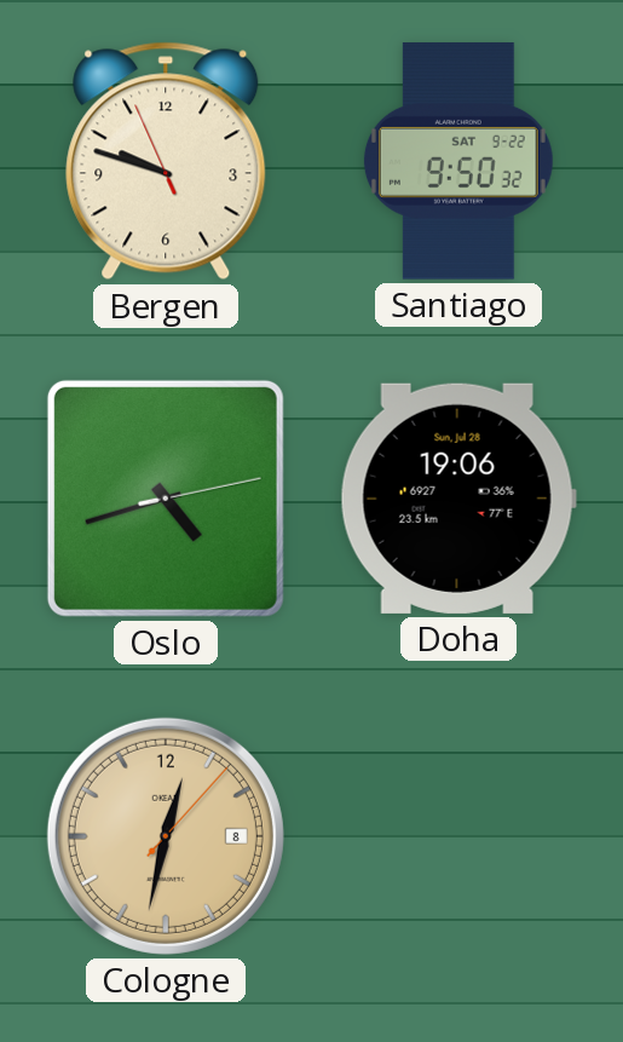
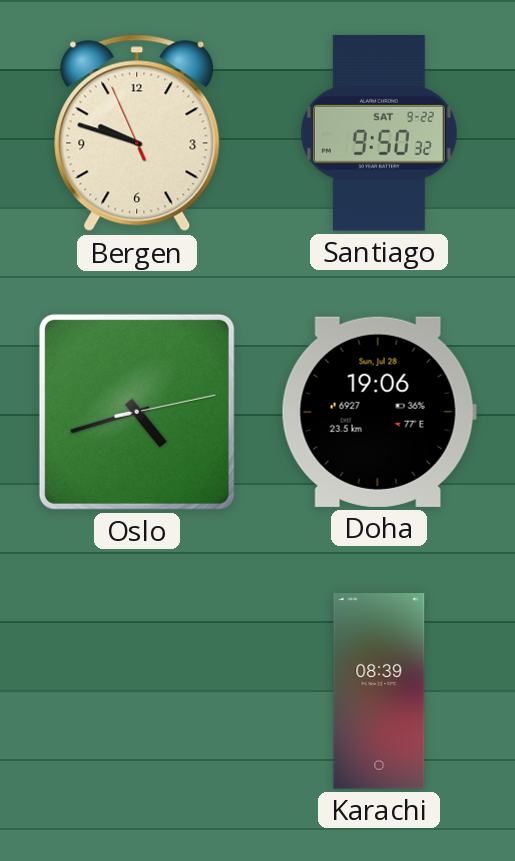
Cologne: 12:32 -> none
Karachi: none -> 08:39
